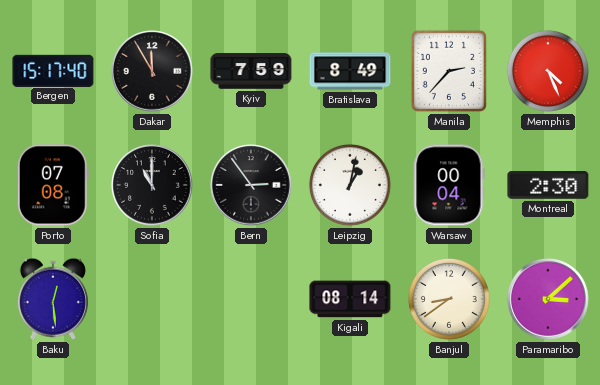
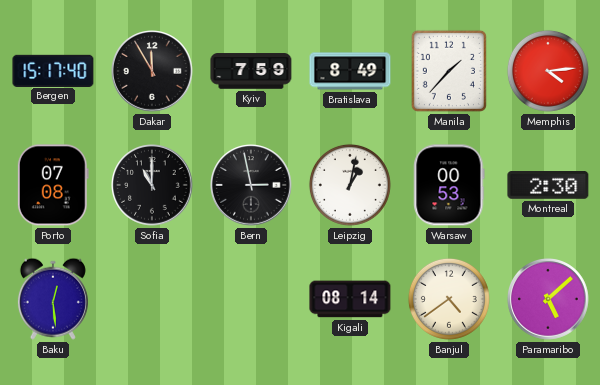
Manila: 2:37 -> 1:37
Memphis: 4:26 -> 4:14
Bern: 2:54 -> 2:58
Warsaw: 00:04 -> 00:53
Banjul: 8:39 -> 4:39
Paramaribo: 3:08 -> 5:08
